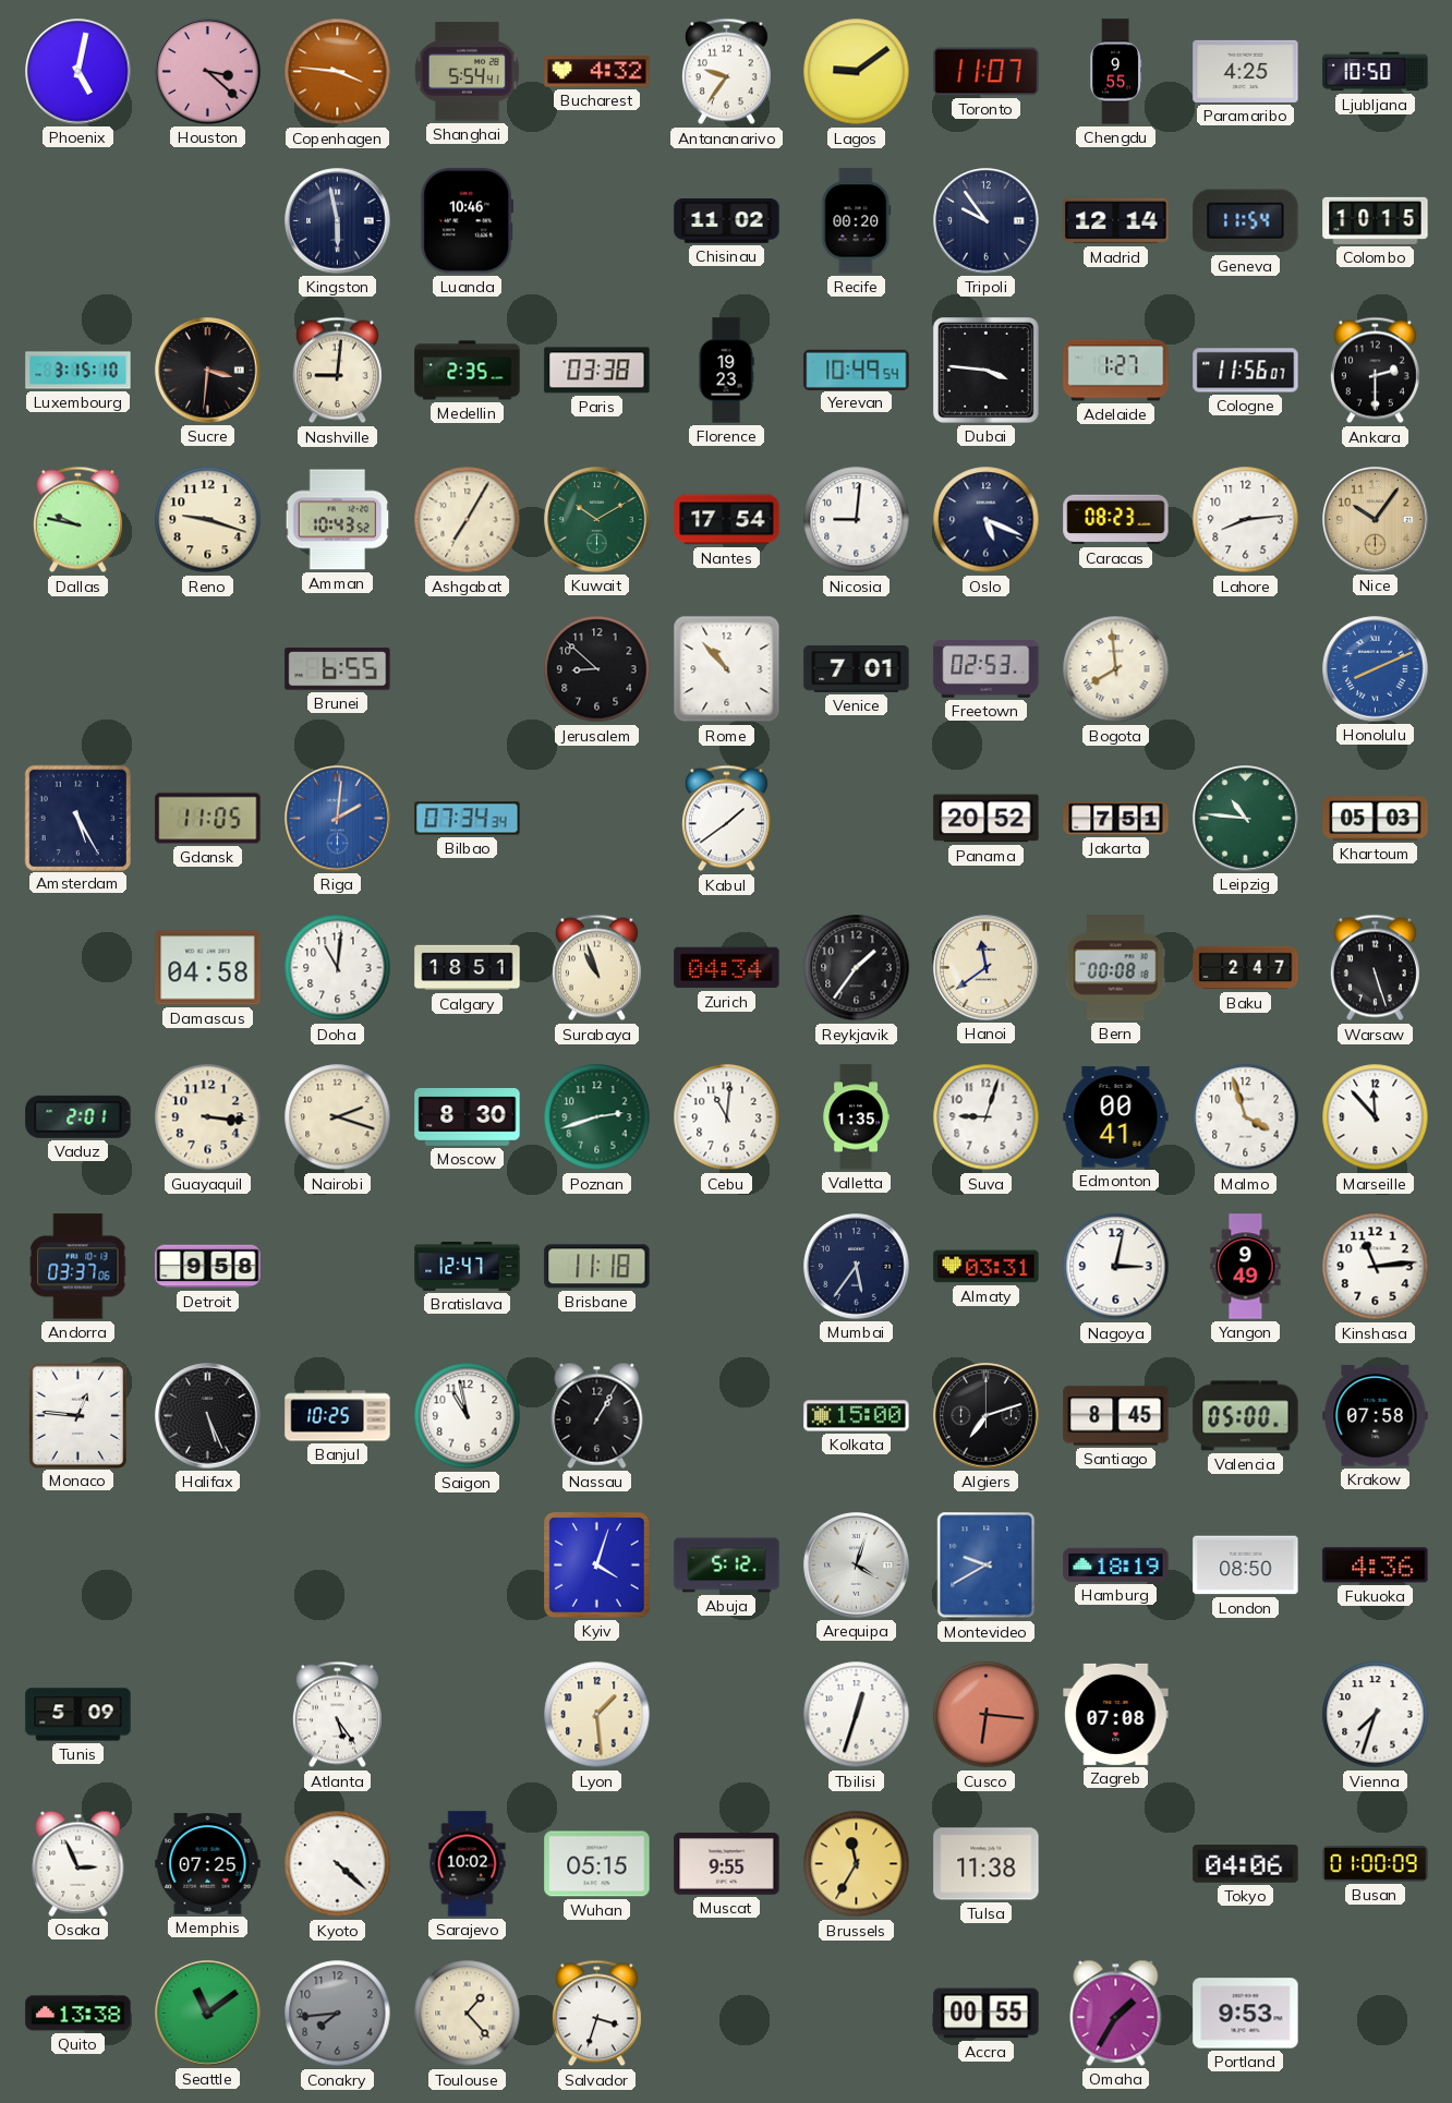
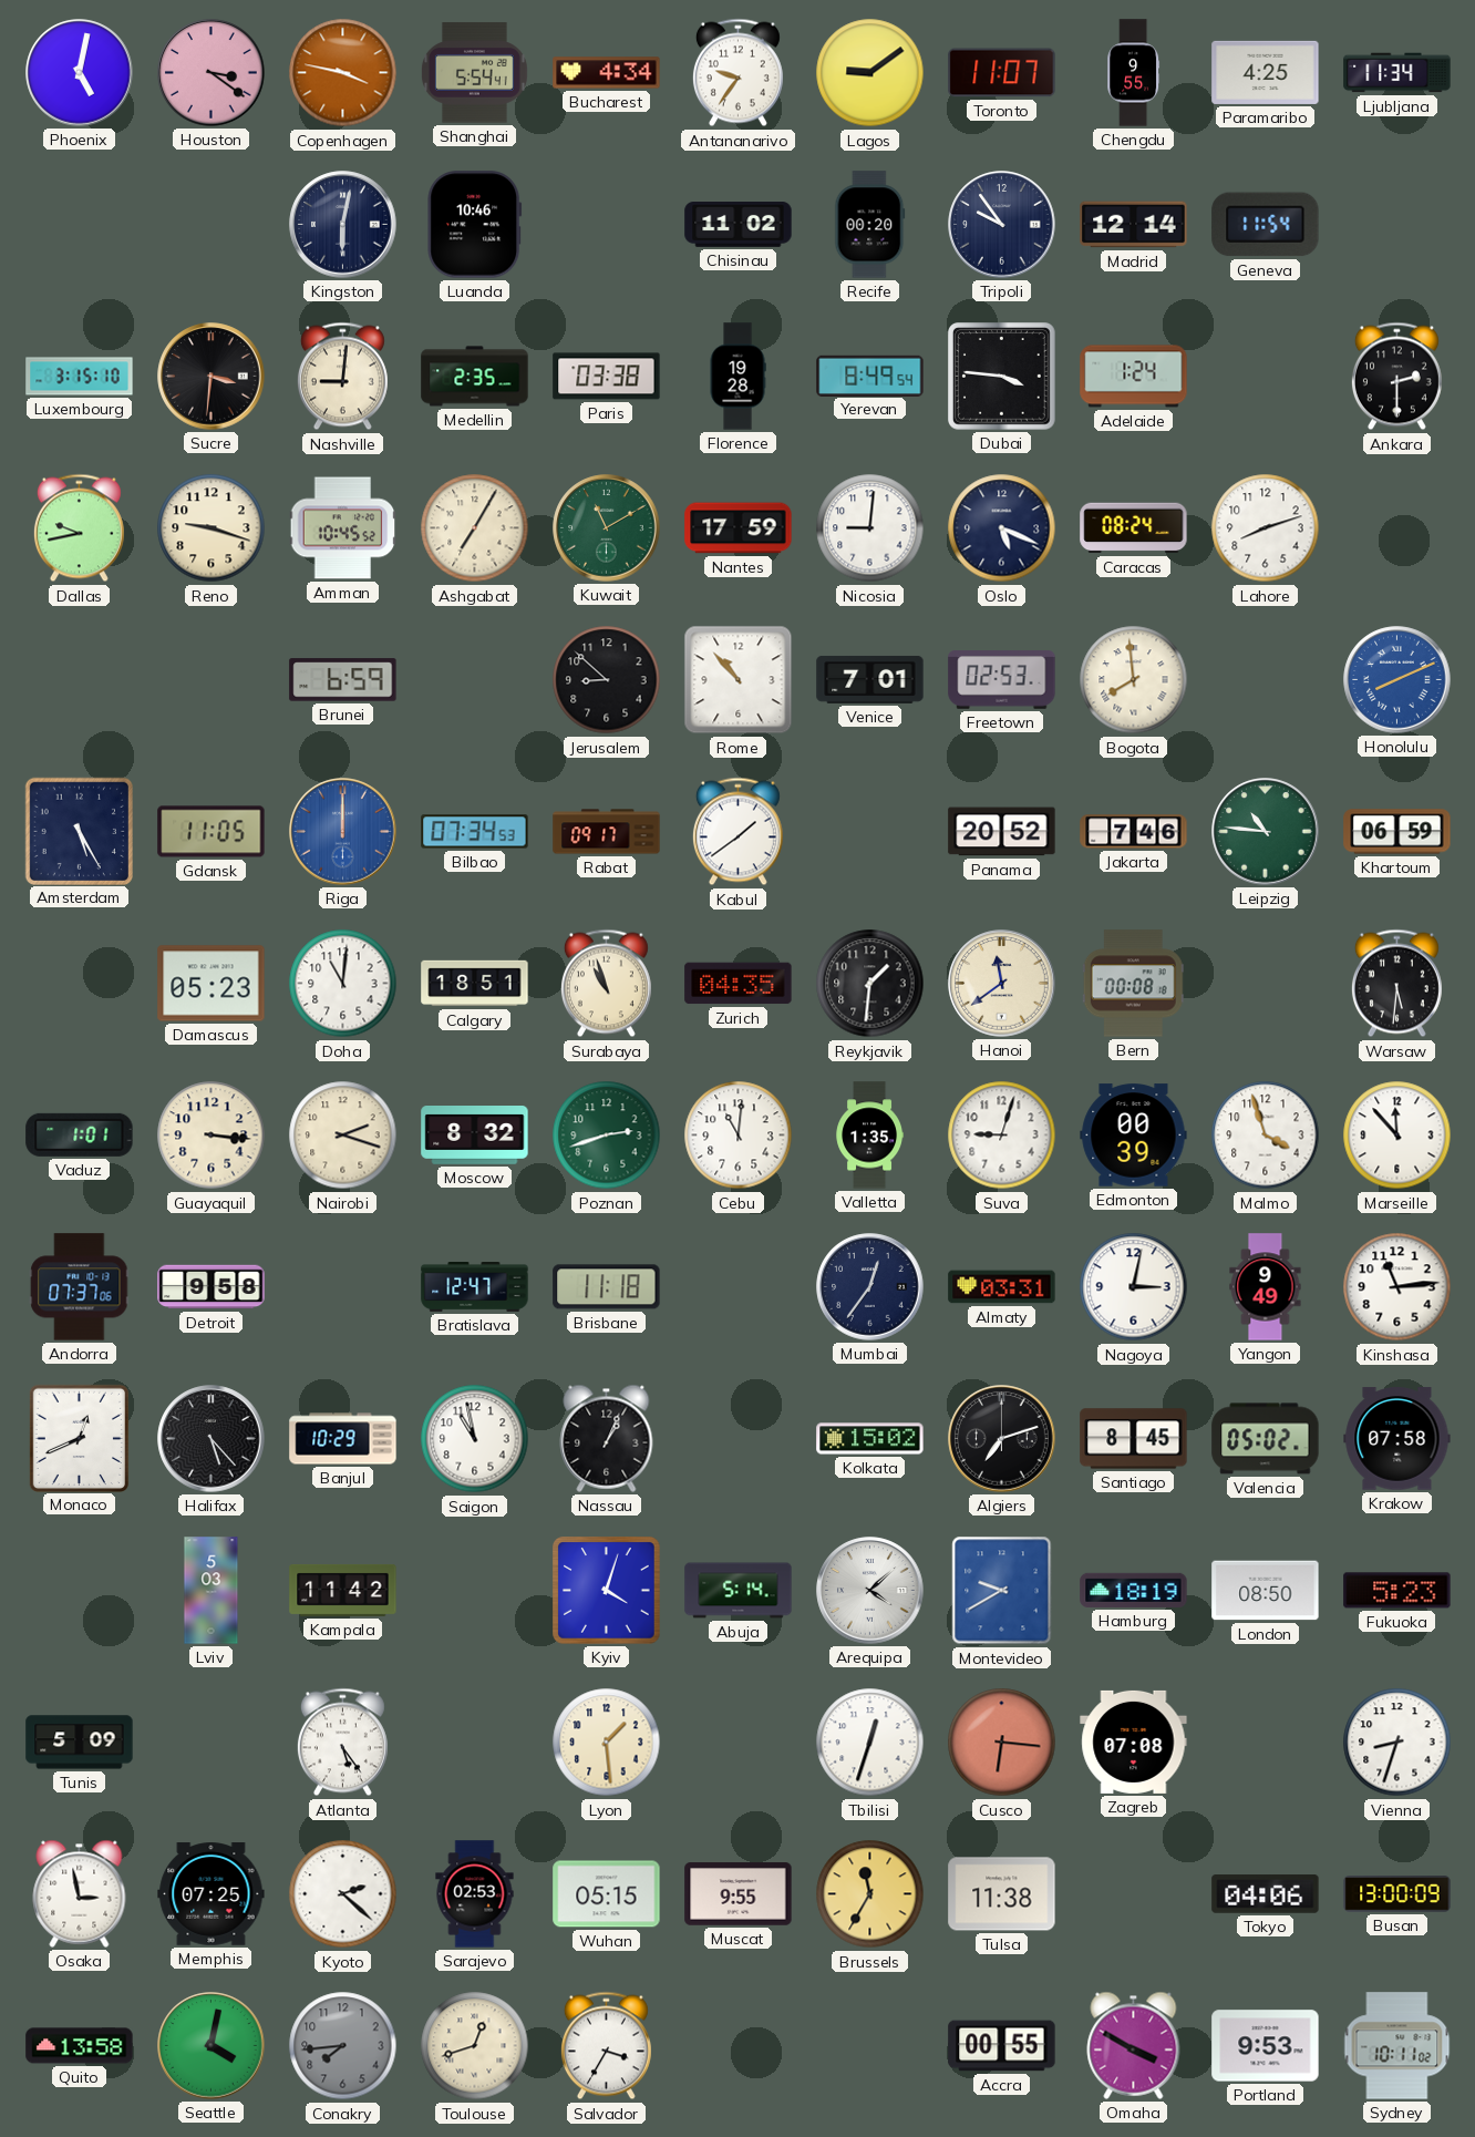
Houston: 3:22 -> 3:21
Copenhagen: 3:46 -> 3:47
Bucharest: 4:32 -> 4:34
Ljubljana: 10:50 -> 11:34
Kingston: 5:58 -> 6:02
Colombo: 10:15 -> none
Florence: 19:23 -> 19:28
Yerevan: 10:49 -> 8:49
Adelaide: 1:27 -> 1:24
Cologne: 11:56 -> none
Dallas: 9:47 -> 9:43
Amman: 10:43 -> 10:45
Kuwait: 10:10 -> 11:10
Nantes: 17:54 -> 17:59
Caracas: 08:23 -> 08:24
Lahore: 8:14 -> 8:12
Nice: 10:06 -> none
Brunei: 6:55 -> 6:59
Riga: 2:01 -> 12:00
Bilbao: 07:34:34 -> 07:34:53
Rabat: none -> 09:17
Jakarta: 7:51 -> 7:46
Khartoum: 05:03 -> 06:59
Damascus: 04:58 -> 05:23
Zurich: 04:34 -> 04:35
Reykjavik: 1:36 -> 1:31
Baku: 2:47 -> none
Warsaw: 5:27 -> 5:31
Vaduz: 2:01 -> 1:01
Moscow: 8:30 -> 8:32
Edmonton: 00:41 -> 00:39
Andorra: 03:37 -> 07:37
Mumbai: 5:36 -> 12:36
Monaco: 12:46 -> 12:41
Halifax: 5:26 -> 5:23
Banjul: 10:25 -> 10:29
Nassau: 1:05 -> 1:04
Kolkata: 15:00 -> 15:02
Valencia: 05:00 -> 05:02
Lviv: none -> 5:03
Kampala: none -> 11:42
Abuja: 5:12 -> 5:14
Arequipa: 4:03 -> 4:08
Fukuoka: 4:36 -> 5:23
Vienna: 7:33 -> 8:33
Osaka: 2:56 -> 2:58
Kyoto: 4:22 -> 2:22
Sarajevo: 10:02 -> 02:53
Busan: 01:00 -> 13:00
Quito: 13:38 -> 13:58
Seattle: 11:09 -> 4:02
Toulouse: 1:23 -> 12:42
Salvador: 3:33 -> 3:35
Omaha: 1:35 -> 3:50
Sydney: none -> 10:11
